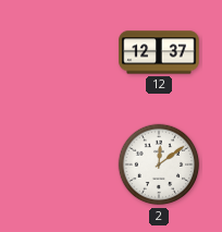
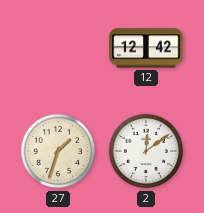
12: 12:37 -> 12:42
27: none -> 1:33
